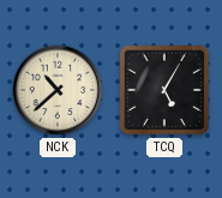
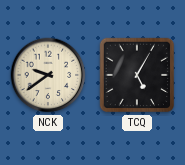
NCK: 10:38 -> 9:39
